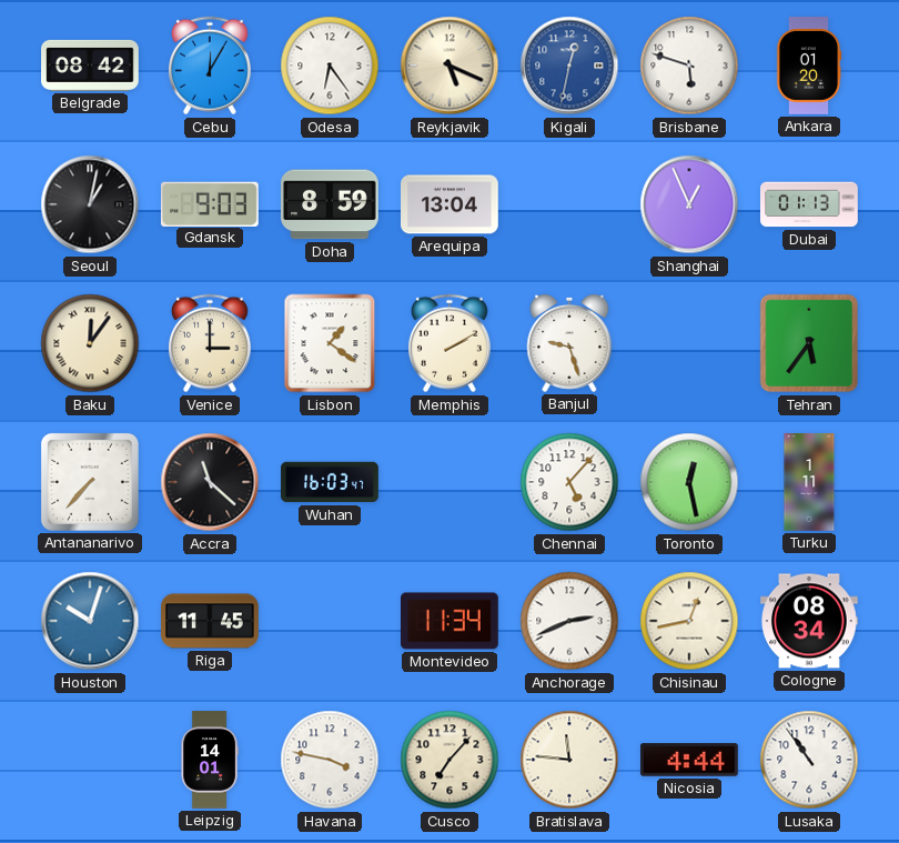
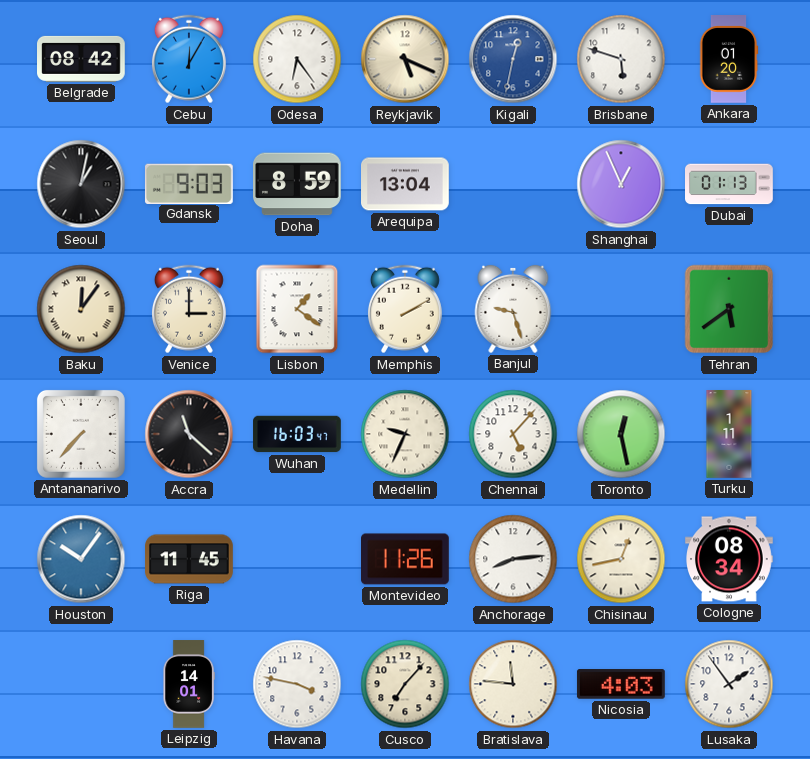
Tehran: 5:36 -> 5:39
Medellin: none -> 9:34
Houston: 10:03 -> 10:06
Montevideo: 11:34 -> 11:26
Anchorage: 2:41 -> 8:14
Nicosia: 4:44 -> 4:03
Lusaka: 10:54 -> 1:54
